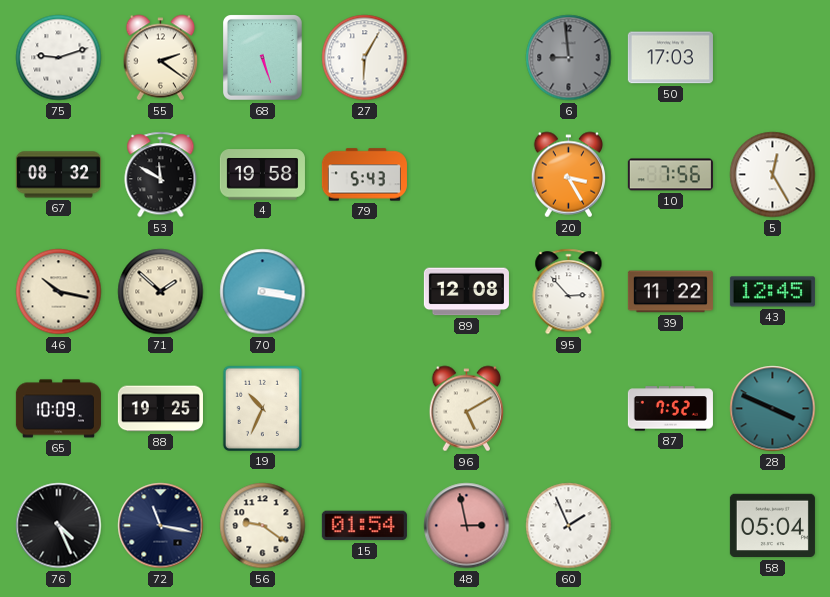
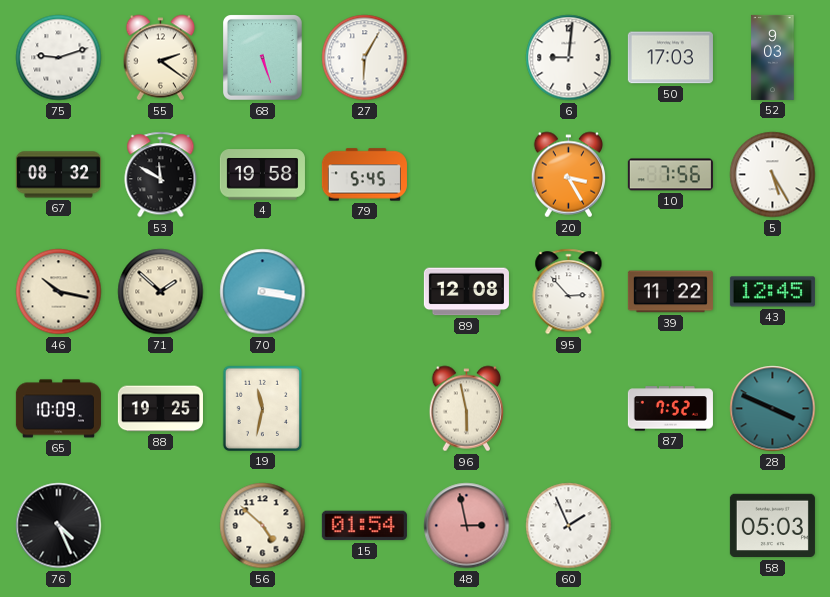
6: 8:59 -> 9:01
6 dial: grey -> white
52: none -> 9:03
79: 5:43 -> 5:45
5: 12:25 -> 5:25
19: 10:34 -> 11:32
96: 5:10 -> 5:58
72: 11:17 -> none
56: 9:21 -> 4:52
58: 05:04 -> 05:03
